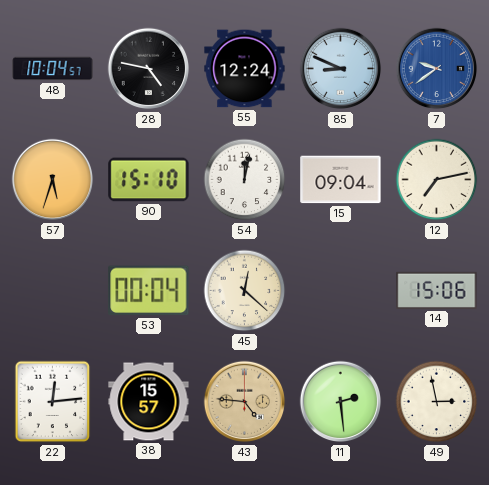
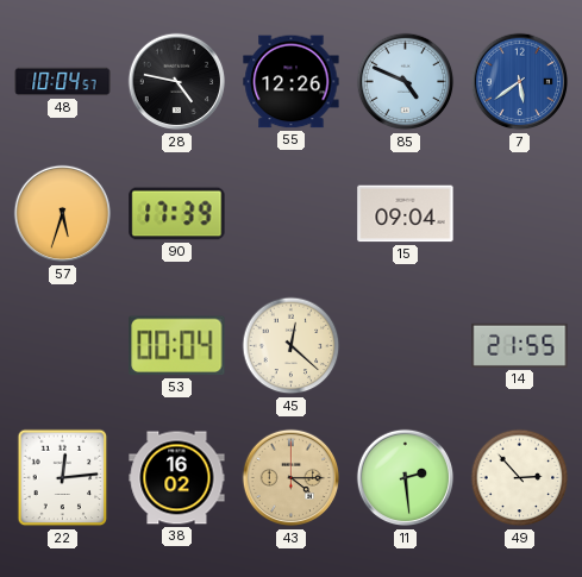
55: 12:24 -> 12:26
85: 8:49 -> 4:49
7: 9:39 -> 5:39
90: 15:10 -> 17:39
54: 12:02 -> none
12: 7:13 -> none
14: 15:06 -> 21:55
38: 15:57 -> 16:02
43: 4:46 -> 4:15
49: 2:58 -> 2:53
